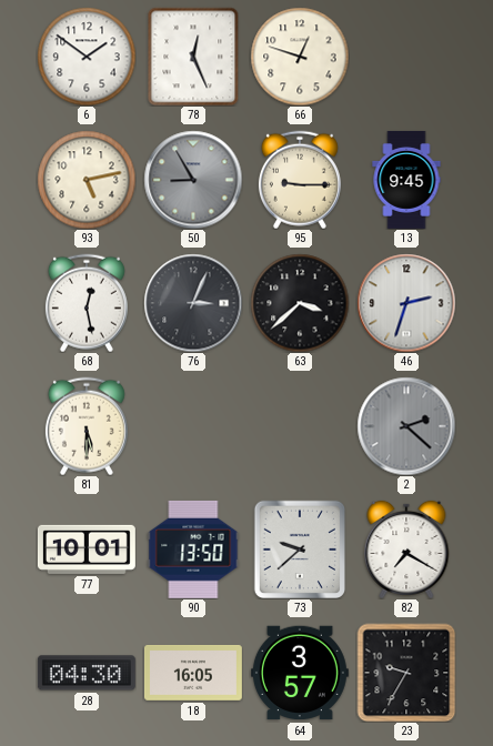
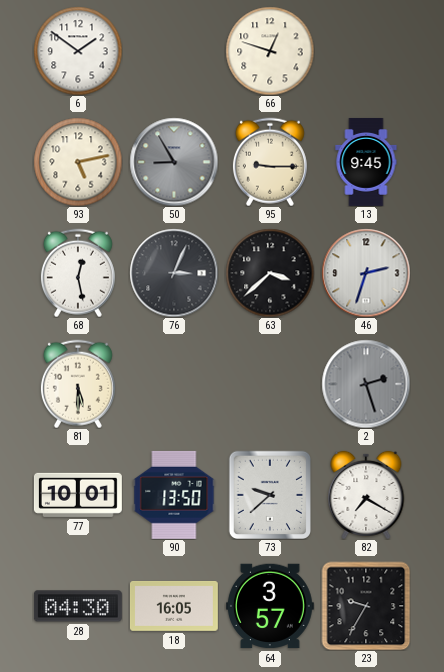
78: 12:26 -> none
2: 2:22 -> 2:27
